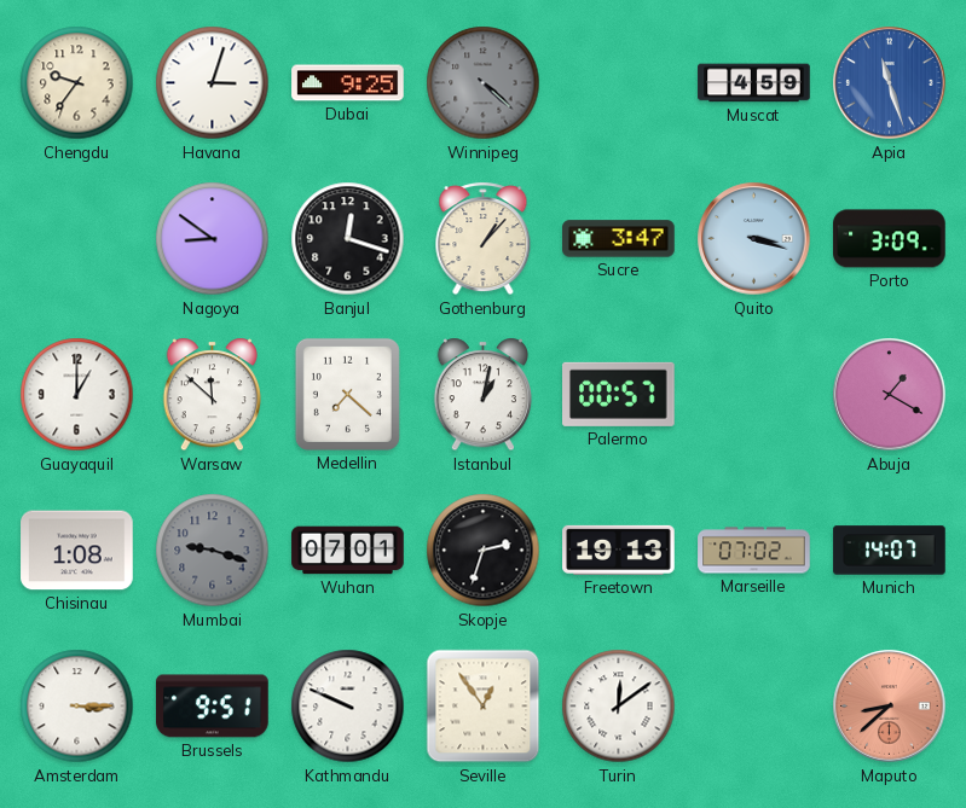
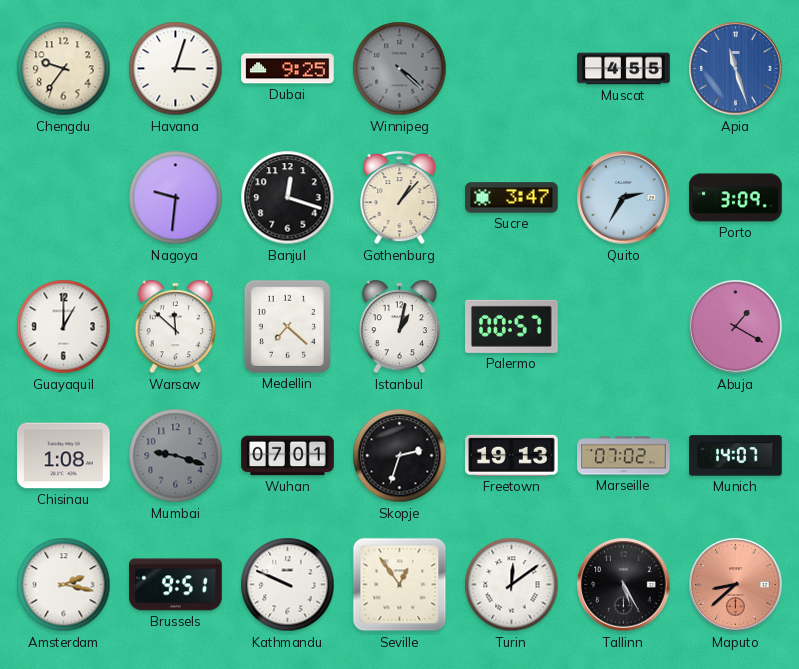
Muscat: 4:59 -> 4:55
Nagoya: 8:51 -> 9:31
Quito: 3:18 -> 2:35
Amsterdam: 3:15 -> 2:17
Tallinn: none -> 5:25
